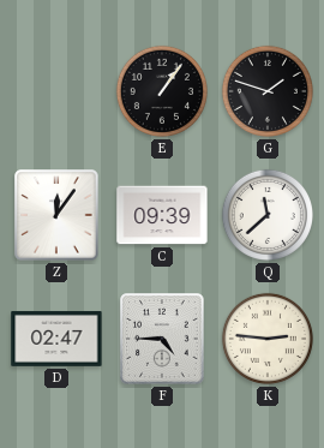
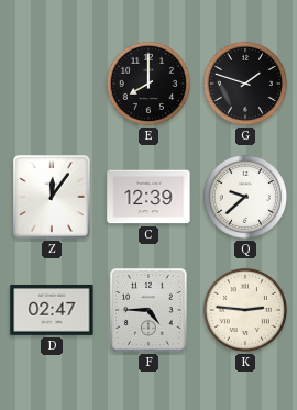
E: 1:06 -> 8:00
C: 09:39 -> 12:39
Q: 11:38 -> 9:38
